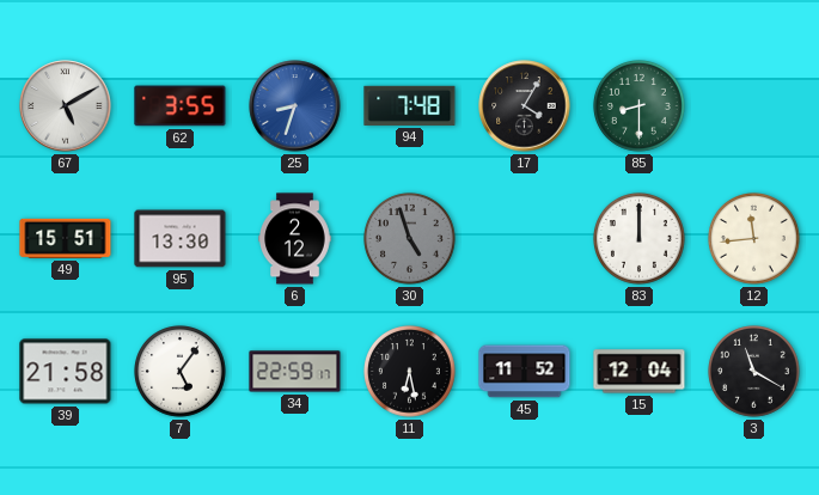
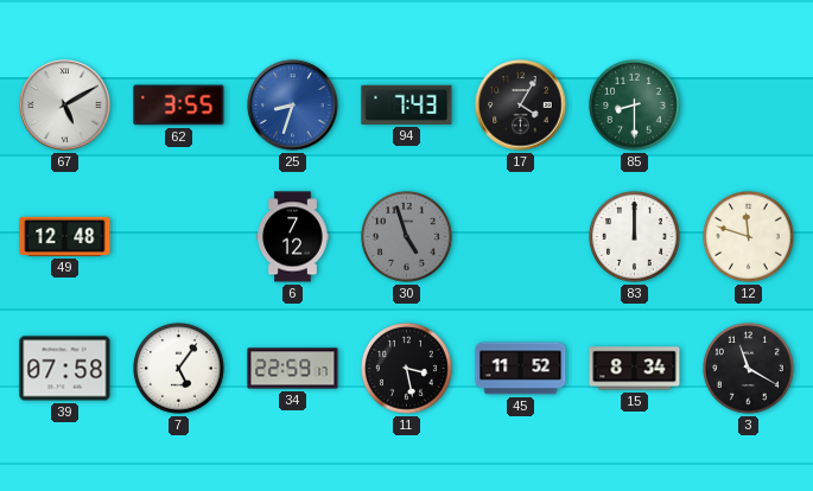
94: 7:48 -> 7:43
49: 15:51 -> 12:48
95: 13:30 -> none
6: 2:12 -> 7:12
12: 11:44 -> 11:48
39: 21:58 -> 07:58
11: 6:28 -> 3:28
15: 12:04 -> 8:34
